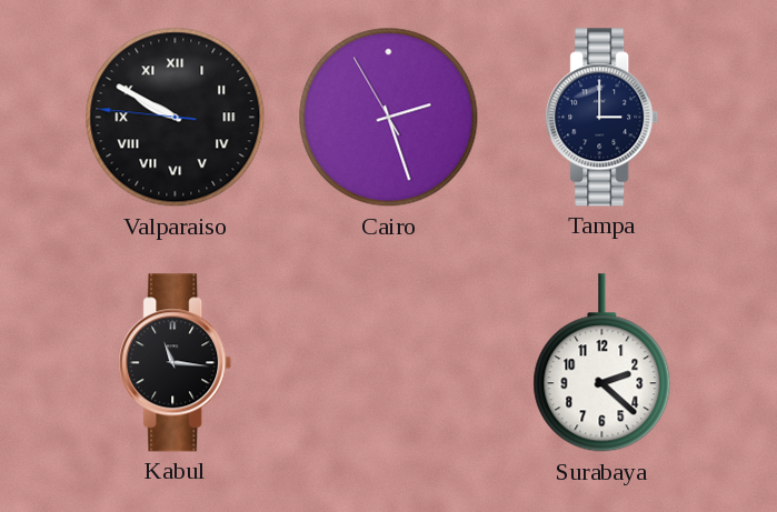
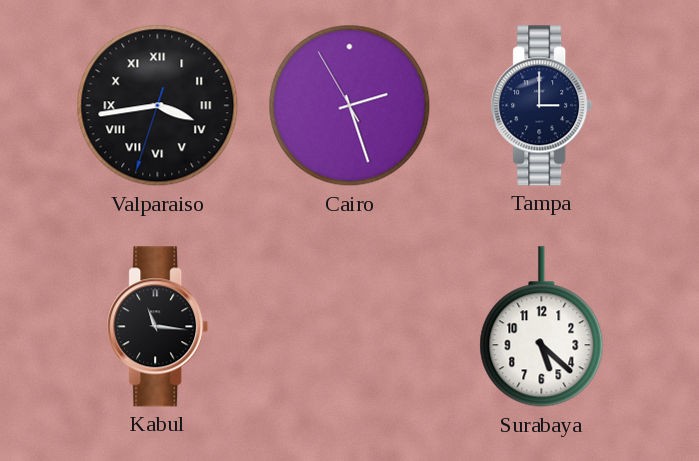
Valparaiso: 9:49 -> 3:43
Surabaya: 2:22 -> 5:22
